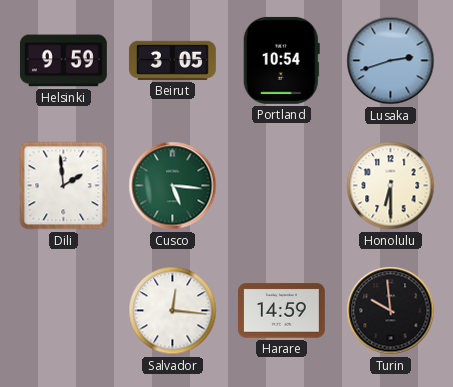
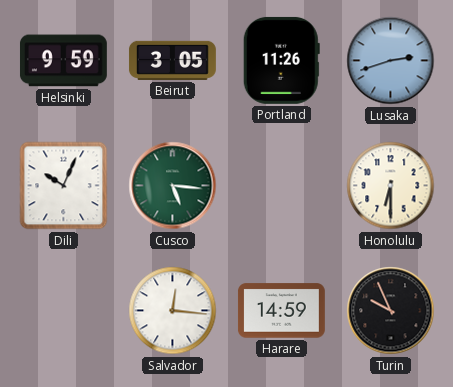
Portland: 10:54 -> 11:26
Dili: 1:59 -> 10:04
Turin: 9:59 -> 9:56
